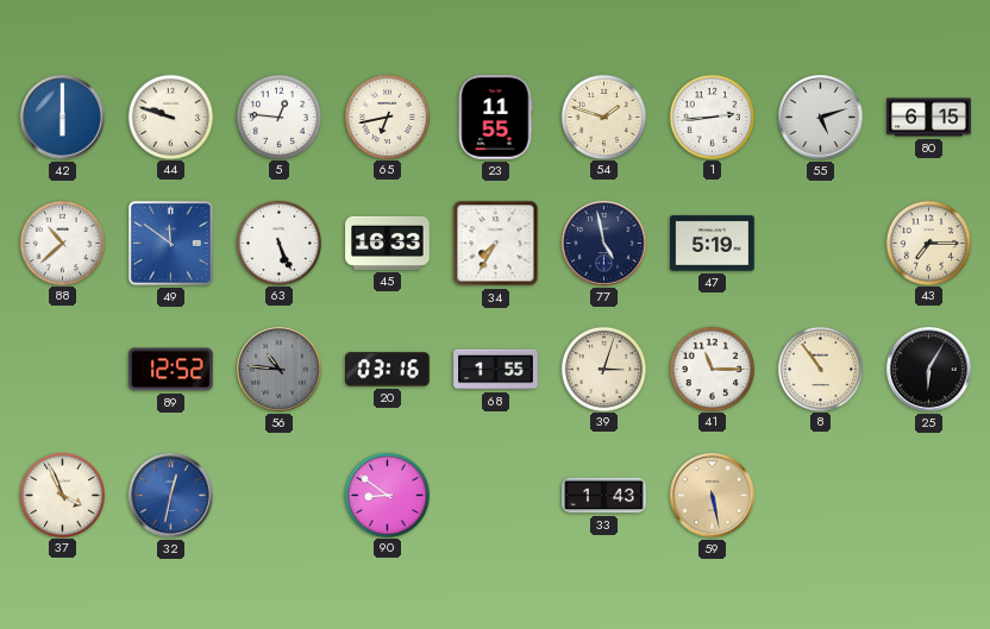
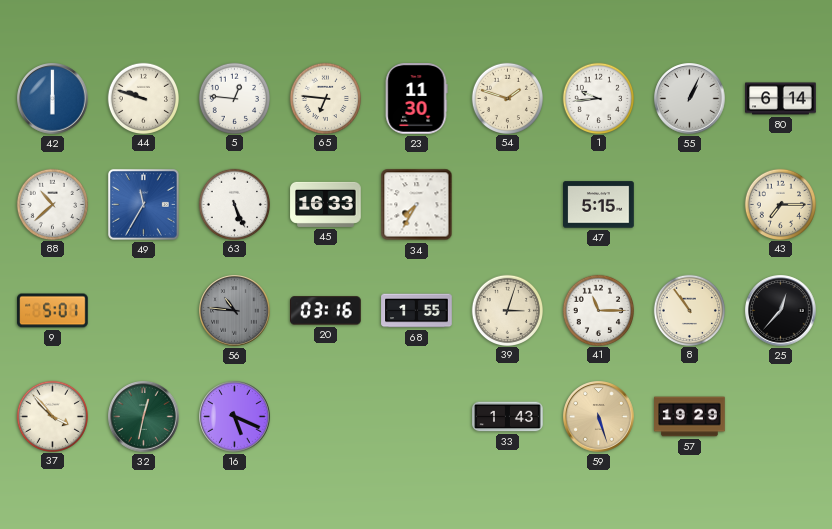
65: 6:43 -> 6:46
23: 11:55 -> 11:30
1: 2:44 -> 9:44
55: 5:12 -> 1:04
80: 6:15 -> 6:14
49: 11:51 -> 11:35
77: 4:58 -> none
47: 5:19 -> 5:15
9: none -> 5:01
89: 12:52 -> none
25: 6:05 -> 12:37
37: 3:56 -> 3:53
32 dial: blue -> green
16: none -> 5:19
90: 8:51 -> none
59: 5:28 -> 5:27
57: none -> 19:29
